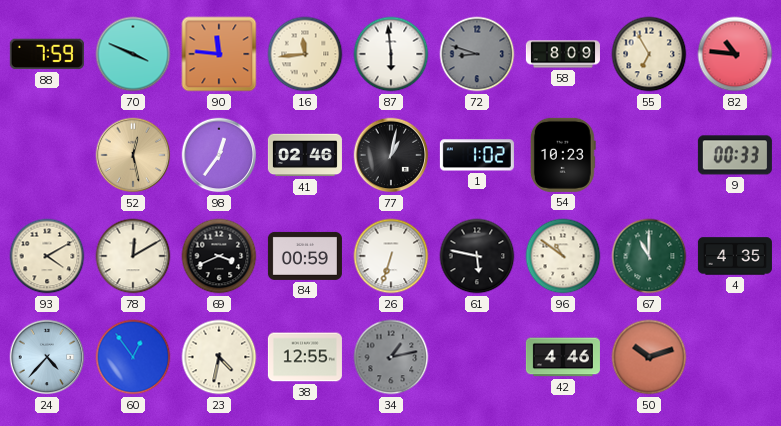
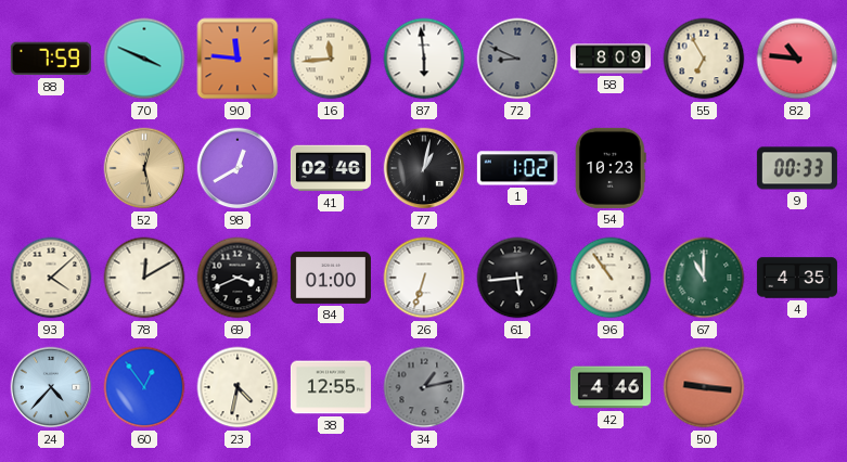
72: 8:48 -> 8:49
98: 12:36 -> 12:40
93: 4:10 -> 4:08
84: 00:59 -> 01:00
61: 5:47 -> 5:44
96: 10:51 -> 10:54
50: 10:12 -> 9:16
